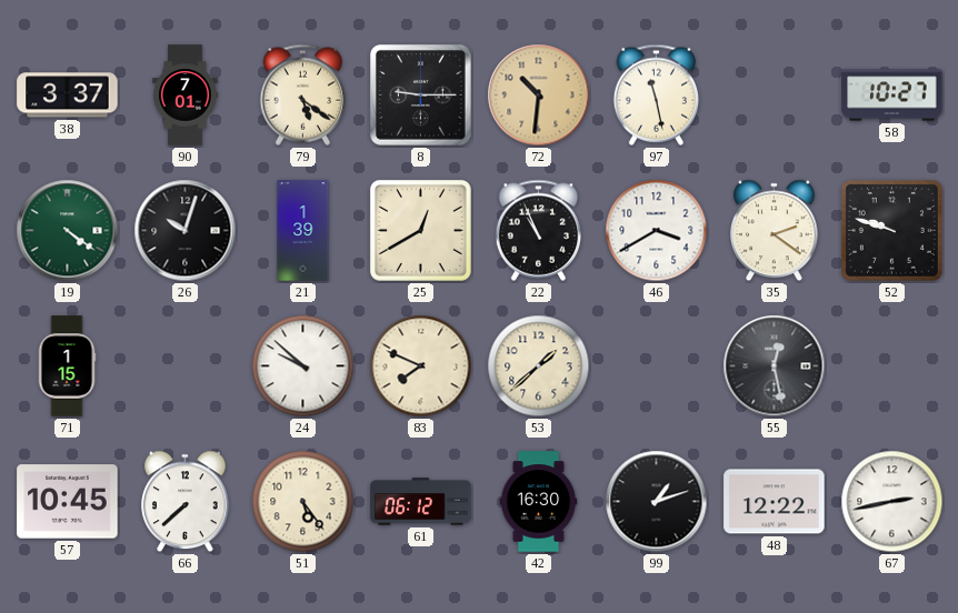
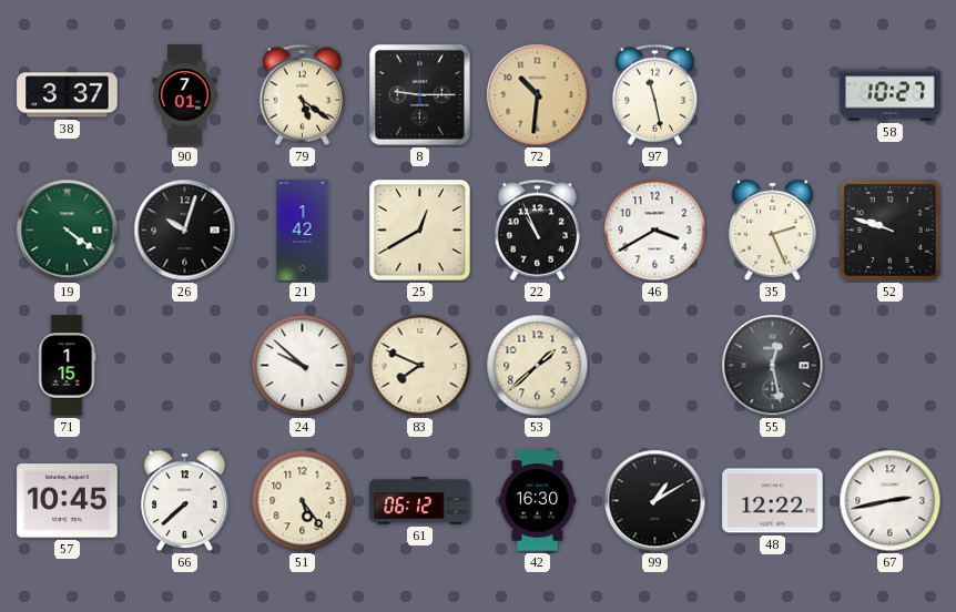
21: 1:39 -> 1:42
35: 2:21 -> 2:26
99: 1:12 -> 1:10
